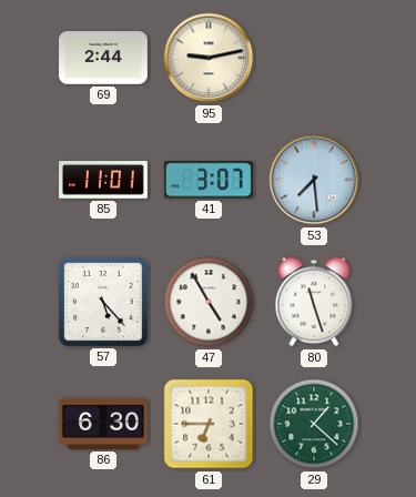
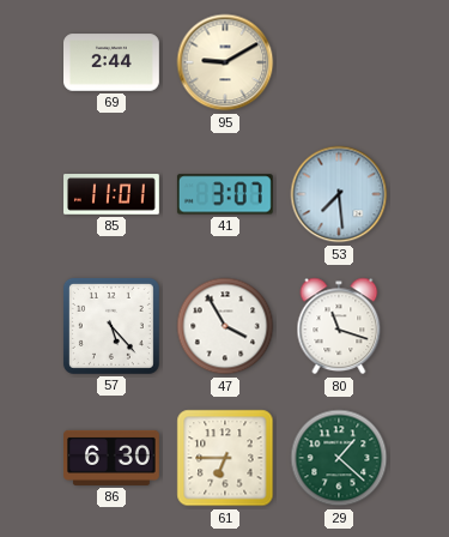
95: 9:13 -> 9:10
47: 4:55 -> 3:55
80: 11:27 -> 11:18
